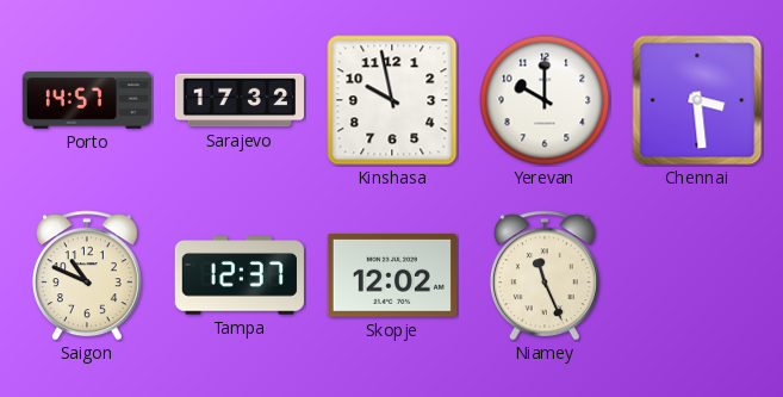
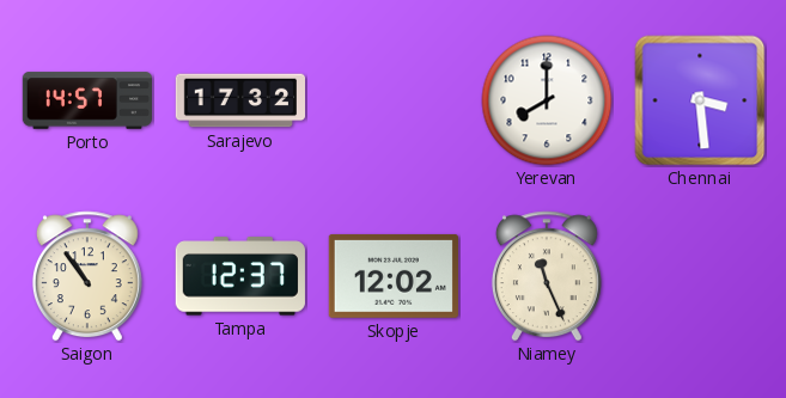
Kinshasa: 9:58 -> none
Yerevan: 10:00 -> 8:00
Saigon: 10:49 -> 10:54
